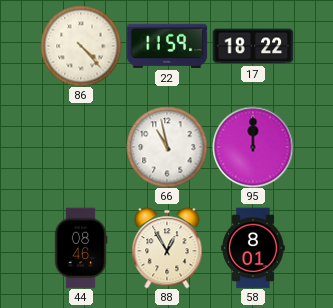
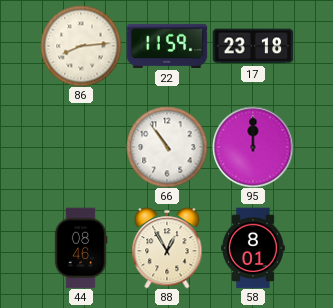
86: 4:23 -> 8:14
17: 18:22 -> 23:18
66: 10:58 -> 10:54
